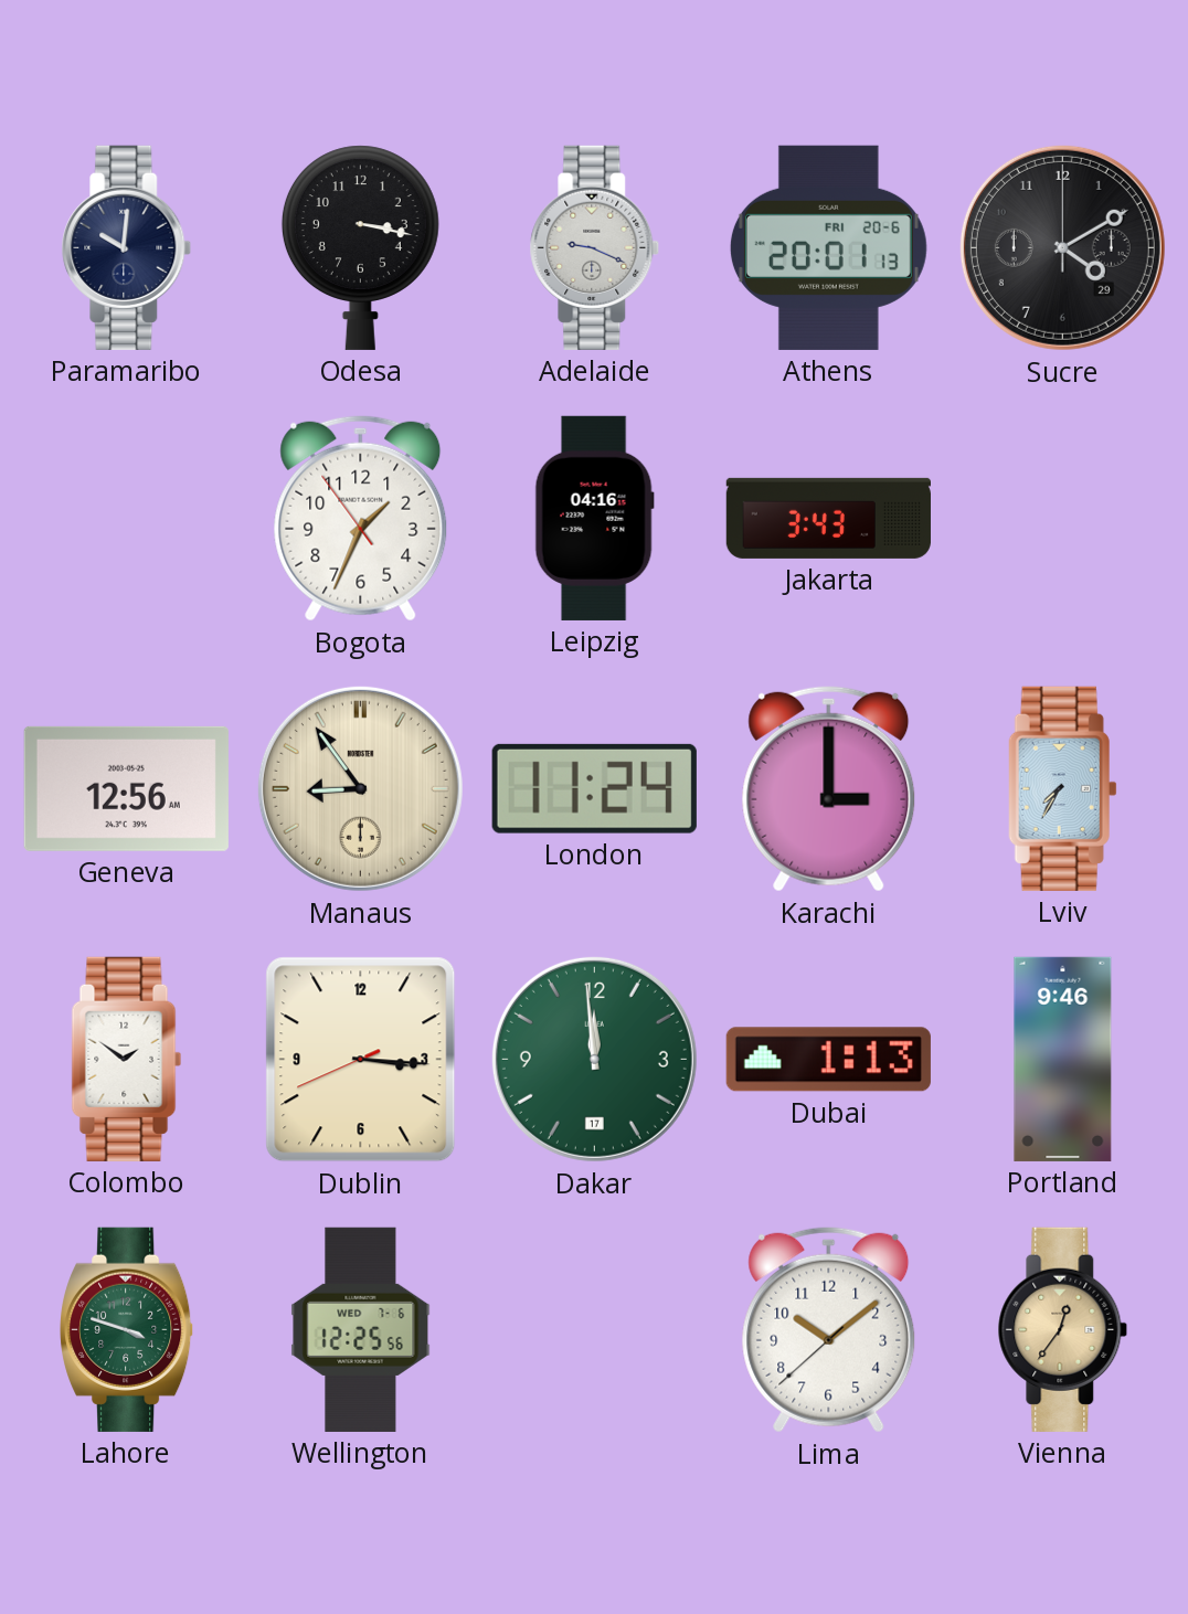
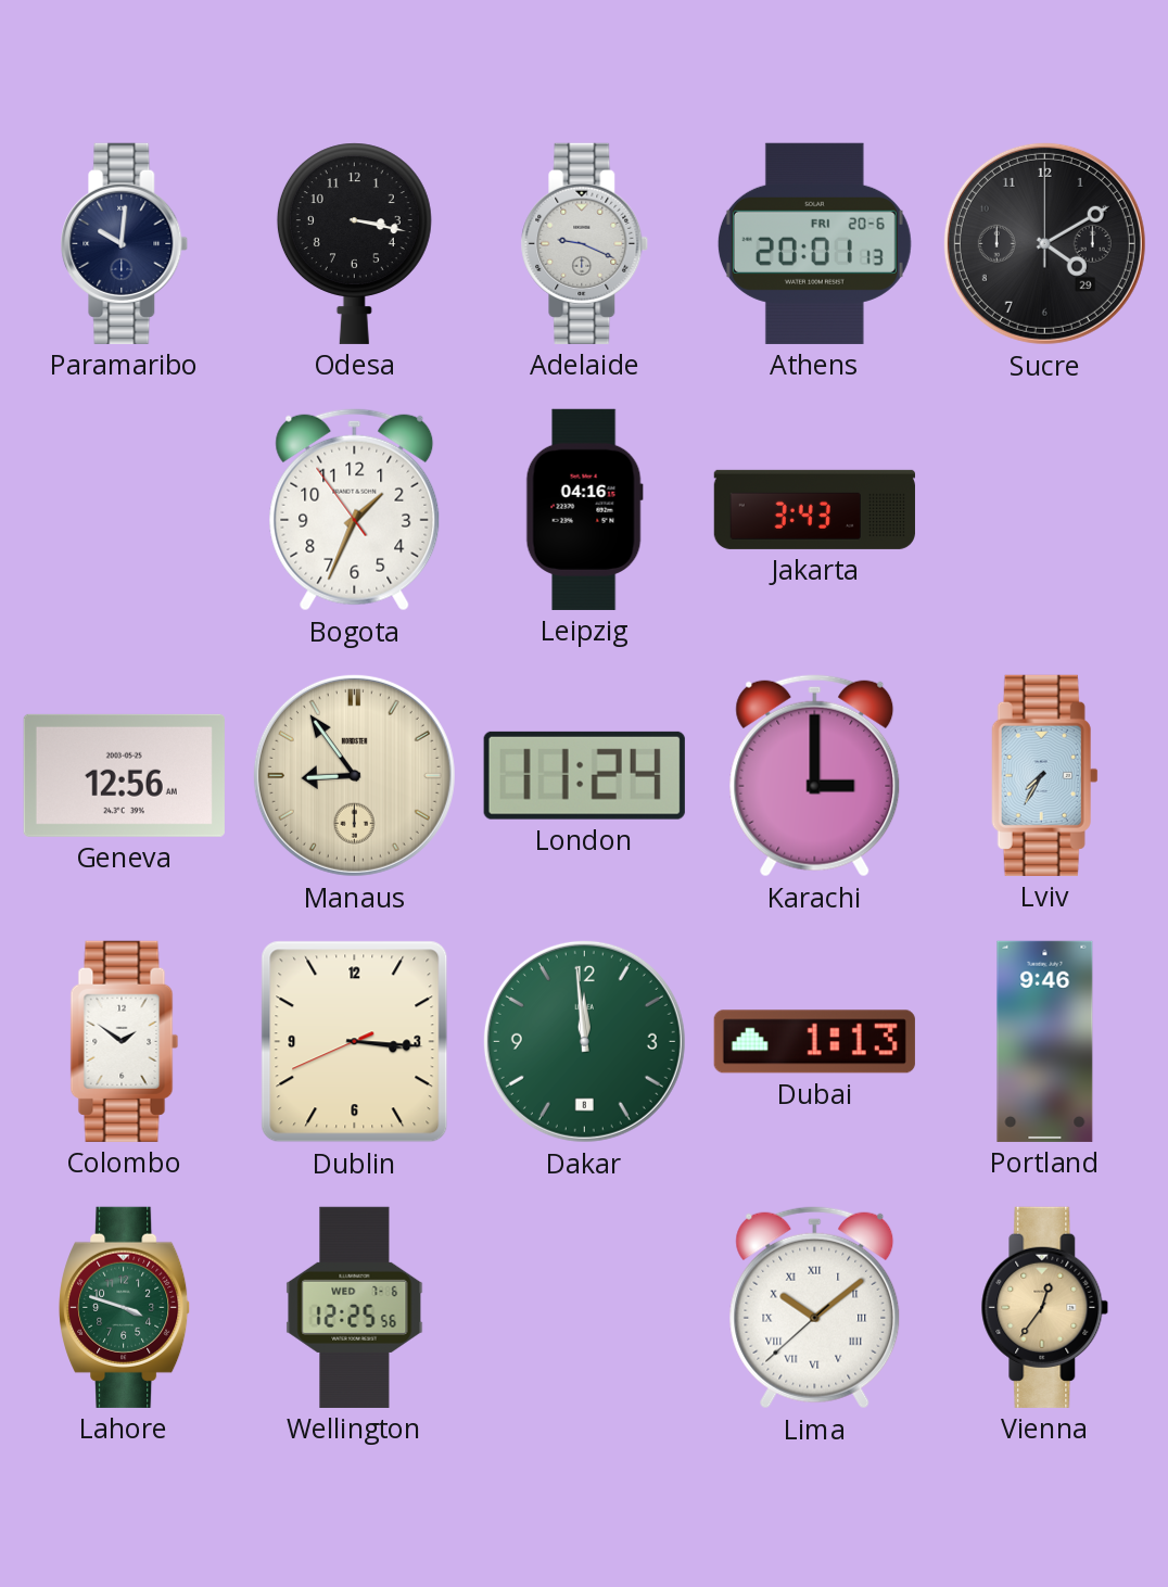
Dakar date: 17 -> 8
Lima numerals: Arabic -> Roman
